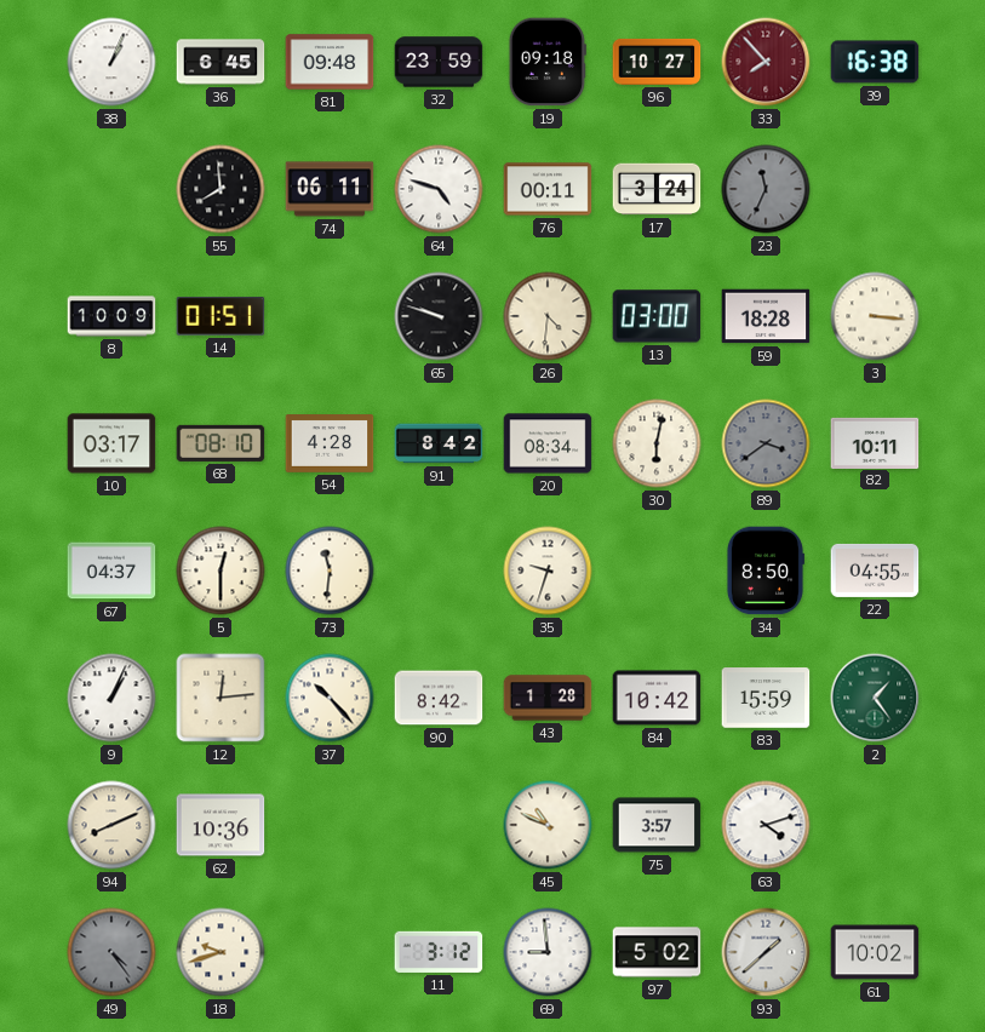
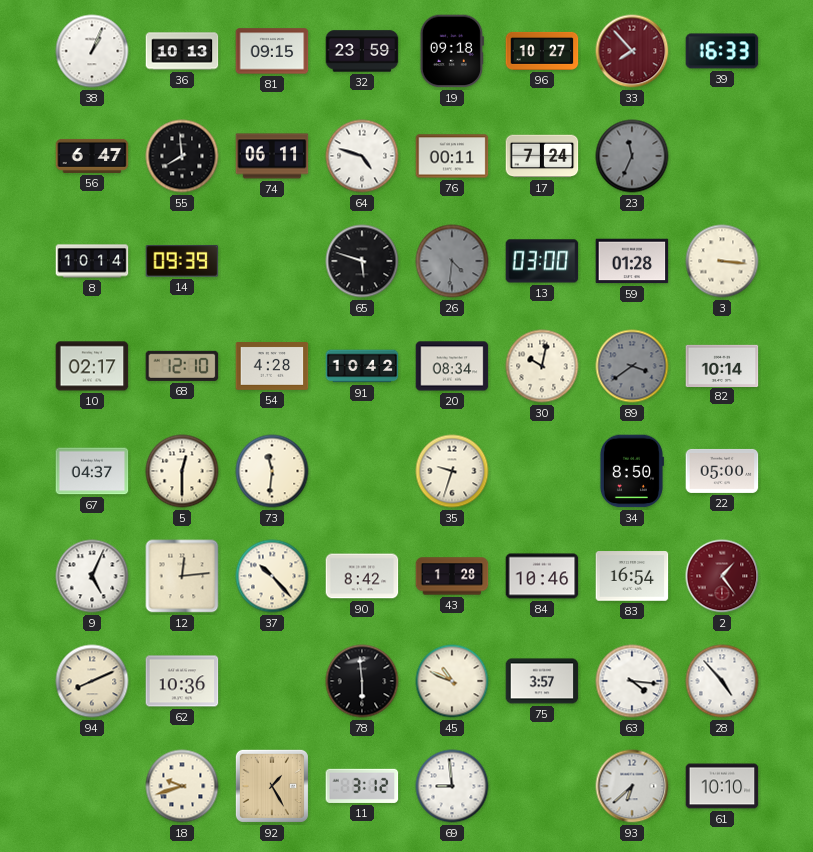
36: 6:45 -> 10:13
81: 09:48 -> 09:15
39: 16:38 -> 16:33
56: none -> 6:47
17: 3:24 -> 7:24
8: 10:09 -> 10:14
14: 01:51 -> 09:39
65: 9:48 -> 5:48
26 dial: cream -> grey
59: 18:28 -> 01:28
10: 03:17 -> 02:17
68: 08:10 -> 12:10
91: 8:42 -> 10:42
30: 6:02 -> 10:02
82: 10:11 -> 10:14
22: 04:55 -> 05:00
9: 1:04 -> 5:04
84: 10:42 -> 10:46
83: 15:59 -> 16:54
2 dial: green -> burgundy
78: none -> 5:59
63: 4:12 -> 4:16
28: none -> 4:53
49: 4:24 -> none
92: none -> 1:25
97: 5:02 -> none
93: 1:38 -> 6:38
61: 10:02 -> 10:10
